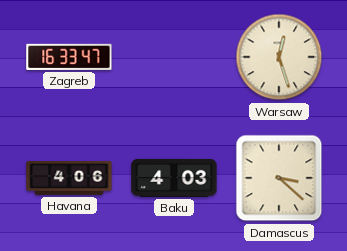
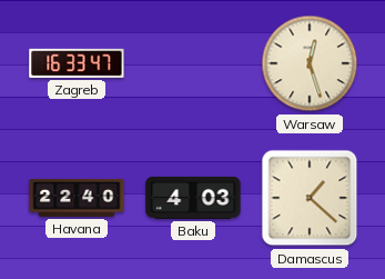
Havana: 4:06 -> 22:40
Damascus: 3:22 -> 1:22
